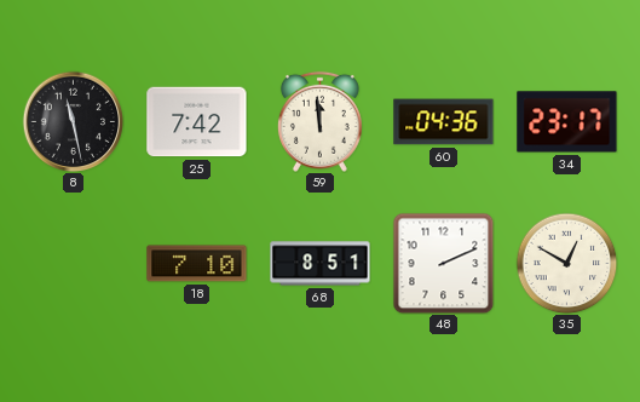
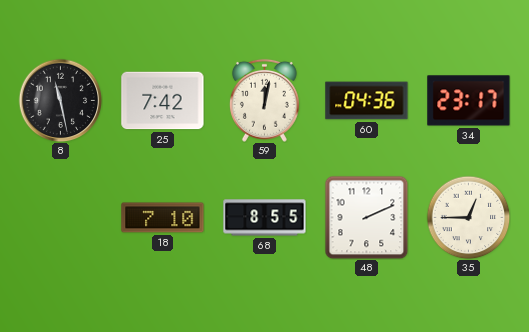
59: 11:59 -> 12:02
68: 8:51 -> 8:55
35: 12:50 -> 12:45
